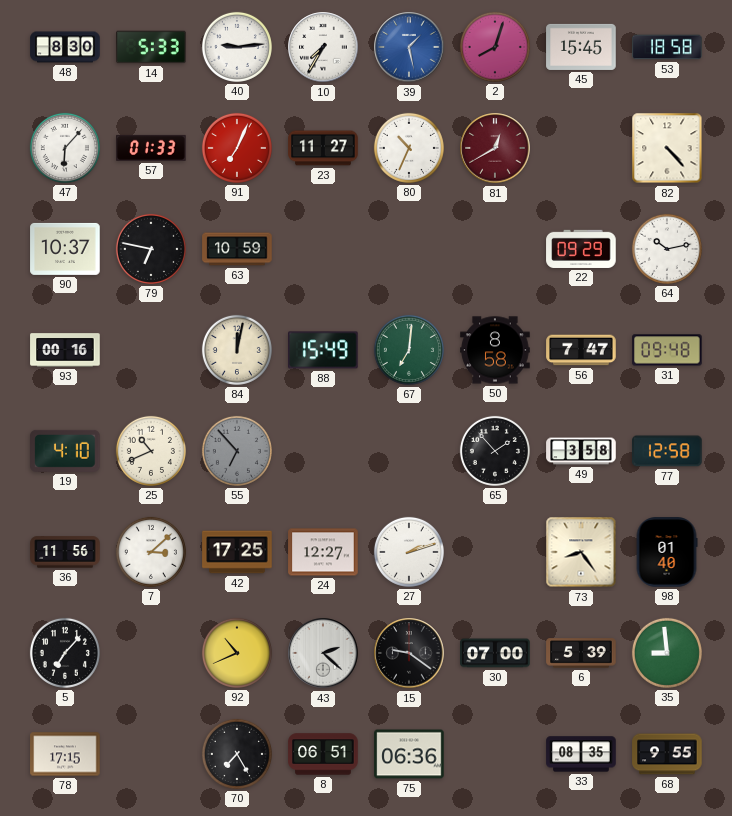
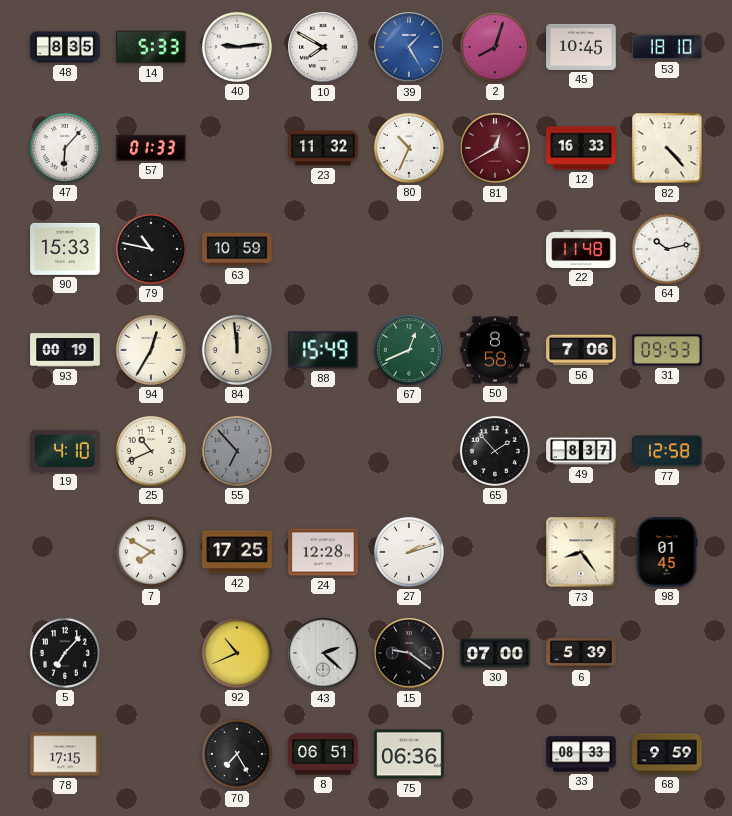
48: 8:30 -> 8:35
10: 7:35 -> 7:50
39: 1:28 -> 1:25
45: 15:45 -> 10:45
53: 18:58 -> 18:10
91: 7:04 -> none
23: 11:27 -> 11:32
12: none -> 16:33
90: 10:37 -> 15:33
79: 6:47 -> 10:47
22: 09:29 -> 11:48
93: 00:16 -> 00:19
94: none -> 12:35
84: 12:02 -> 11:59
67: 7:01 -> 12:41
56: 7:47 -> 7:06
31: 09:48 -> 09:53
49: 3:58 -> 8:37
36: 11:56 -> none
7: 3:08 -> 7:50
24: 12:27 -> 12:28
98: 01:40 -> 01:45
35: 8:59 -> none
33: 08:35 -> 08:33
68: 9:55 -> 9:59
